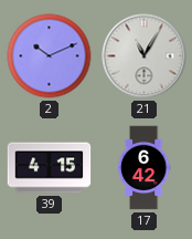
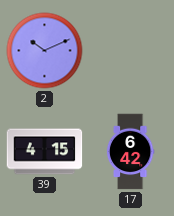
21: 11:05 -> none
